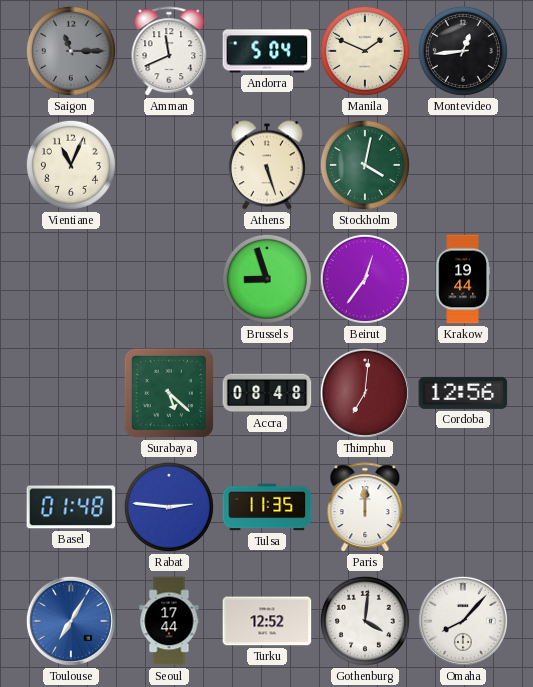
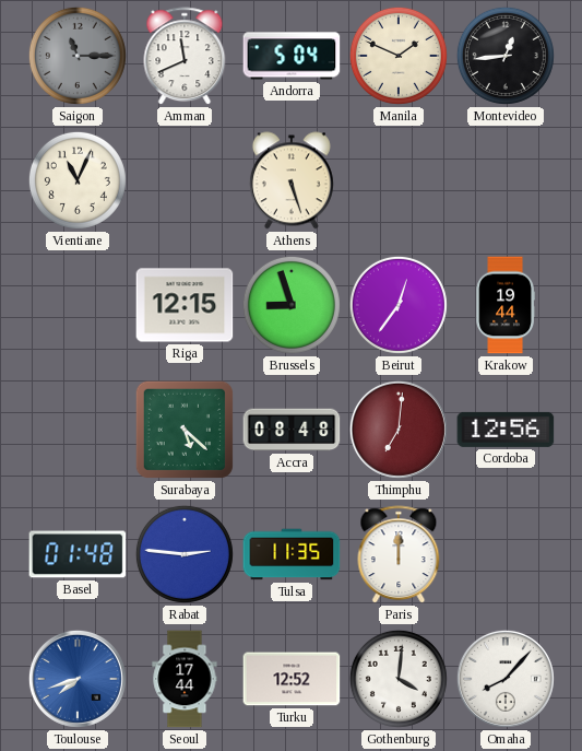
Stockholm: 4:02 -> none
Riga: none -> 12:15
Toulouse: 7:05 -> 7:42
